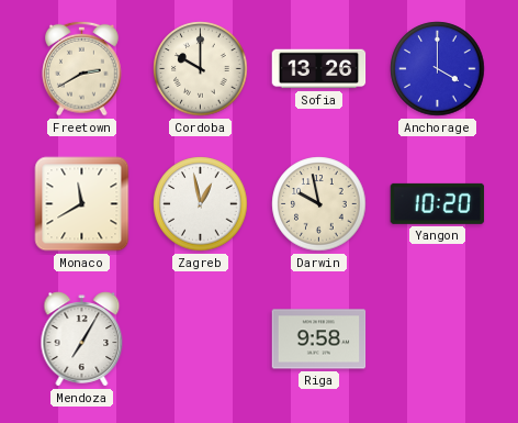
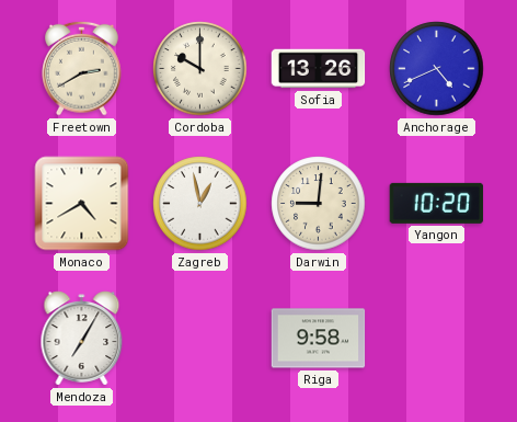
Anchorage: 4:00 -> 4:41
Monaco: 11:40 -> 4:40
Darwin: 9:58 -> 9:01
